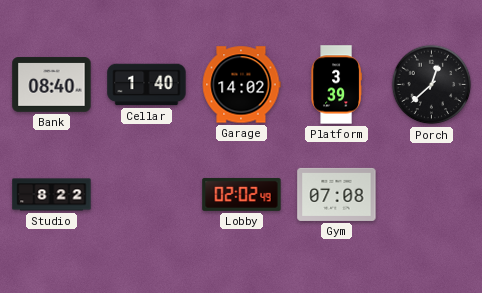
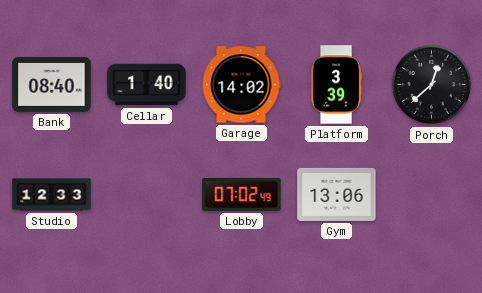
Studio: 8:22 -> 12:33
Lobby: 02:02 -> 07:02
Gym: 07:08 -> 13:06
